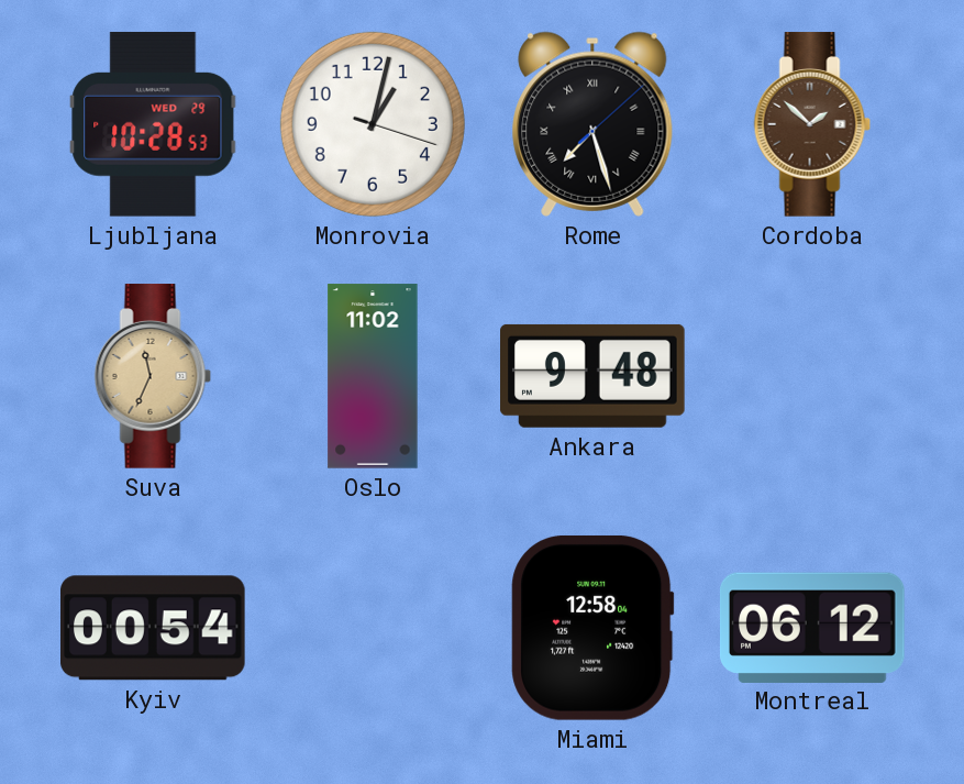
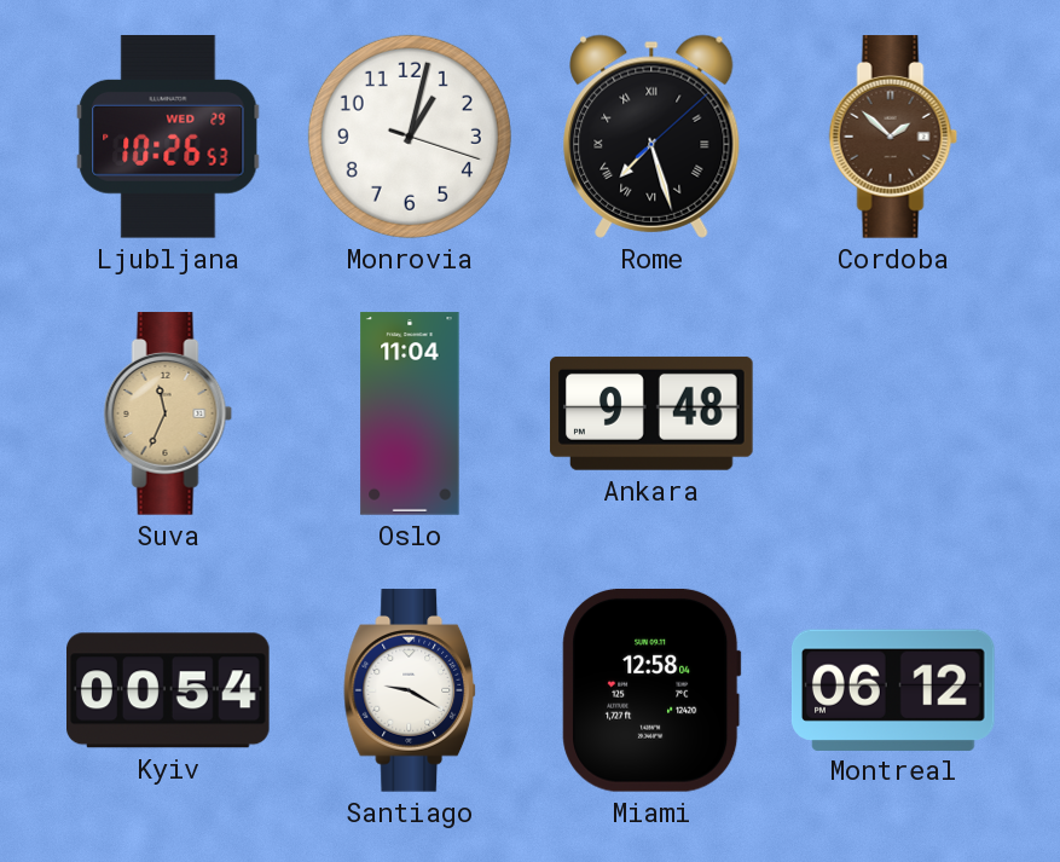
Ljubljana: 10:28 -> 10:26
Oslo: 11:02 -> 11:04
Santiago: none -> 9:20
